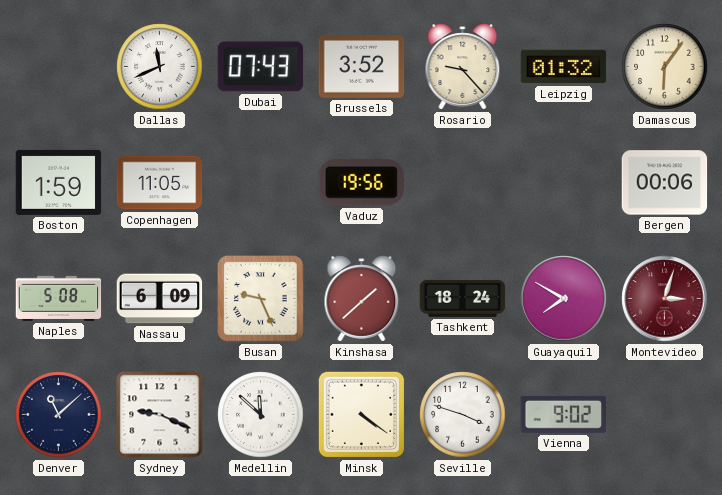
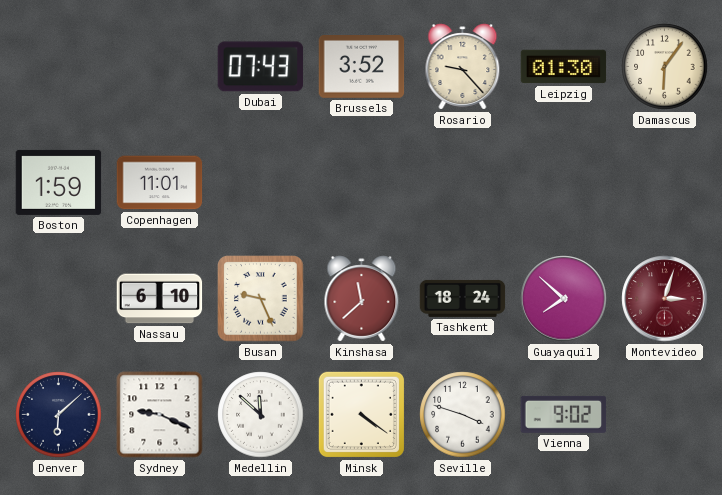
Dallas: 11:41 -> none
Leipzig: 01:32 -> 01:30
Copenhagen: 11:05 -> 11:01
Vaduz: 19:56 -> none
Bergen: 00:06 -> none
Naples: 5:08 -> none
Nassau: 6:09 -> 6:10
Kinshasa: 1:38 -> 11:38
Guayaquil: 7:50 -> 7:52
Denver: 11:08 -> 6:08
